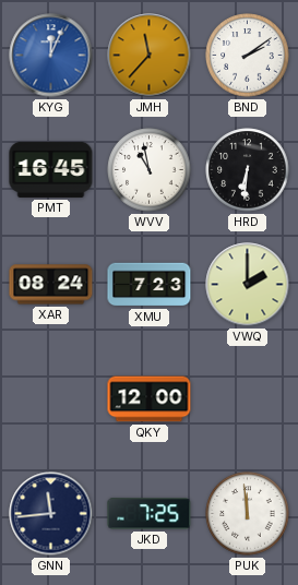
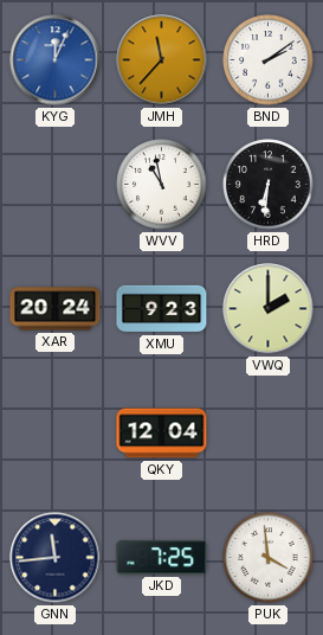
PMT: 16:45 -> none
XAR: 08:24 -> 20:24
XMU: 7:23 -> 9:23
QKY: 12:00 -> 12:04
PUK: 11:59 -> 3:59
